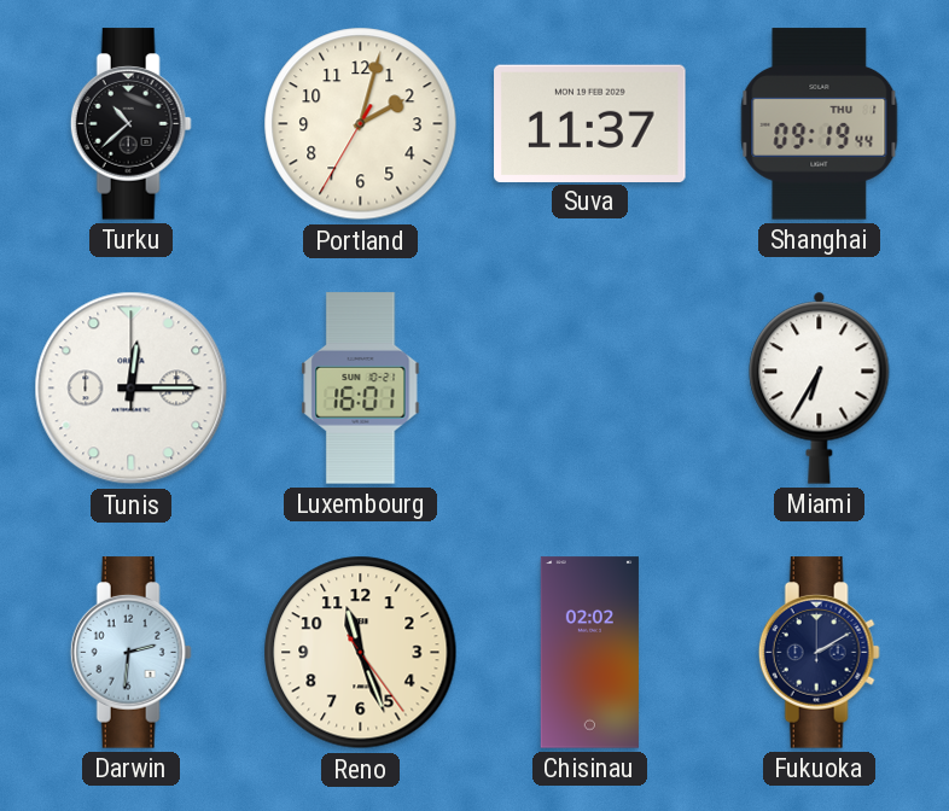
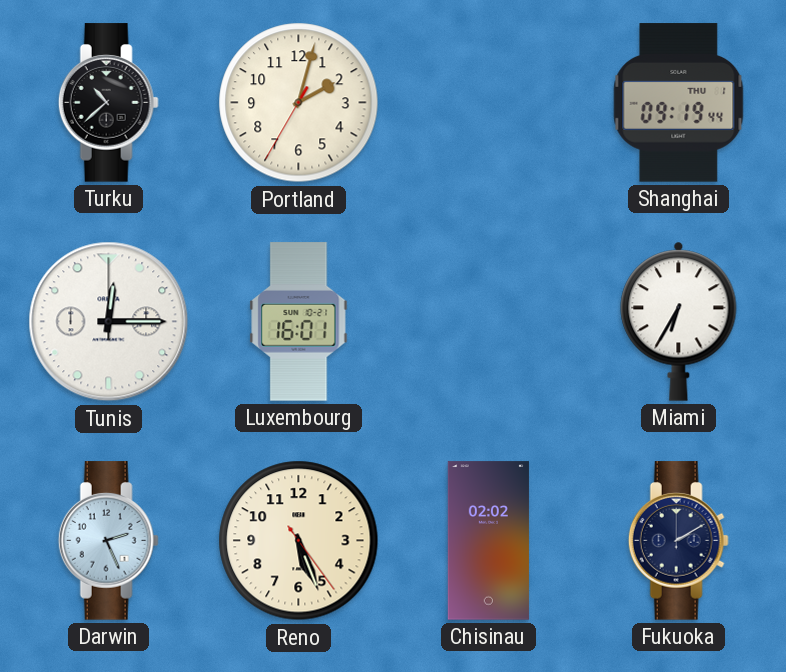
Suva: 11:37 -> none
Darwin: 2:31 -> 2:26
Reno: 11:26 -> 5:26
